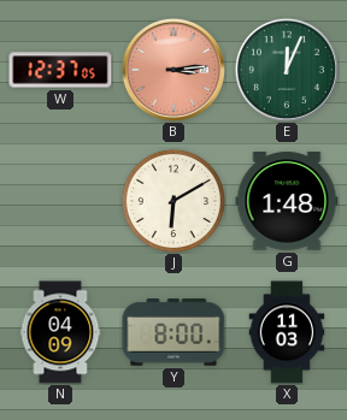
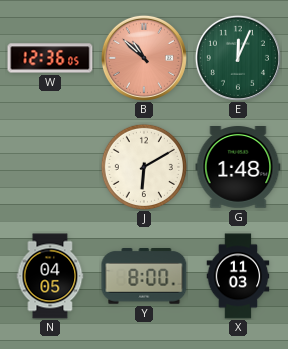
W: 12:37 -> 12:36
B: 3:14 -> 10:52
N: 04:09 -> 04:05
